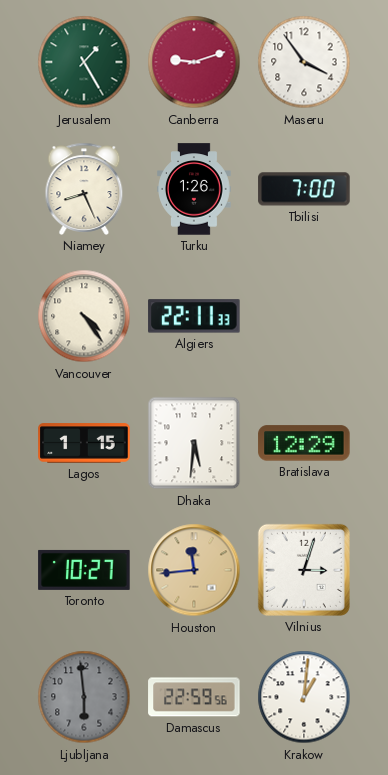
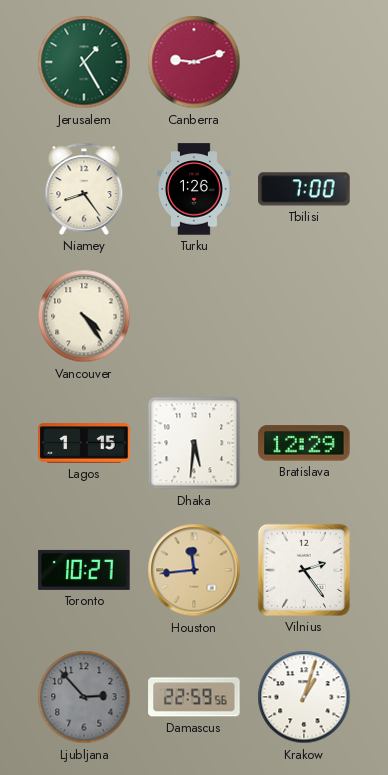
Maseru: 3:54 -> none
Niamey: 8:26 -> 8:24
Algiers: 22:11 -> none
Vilnius: 3:03 -> 2:24
Ljubljana: 5:59 -> 2:53
Krakow: 1:01 -> 1:03
